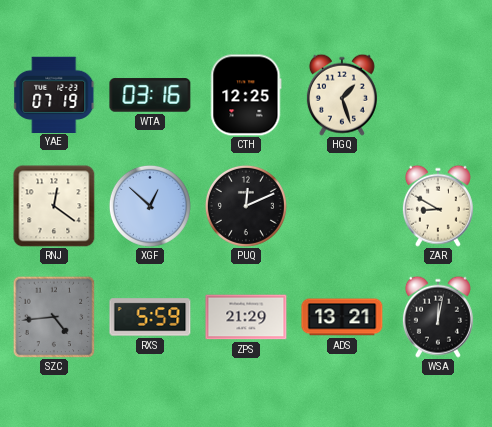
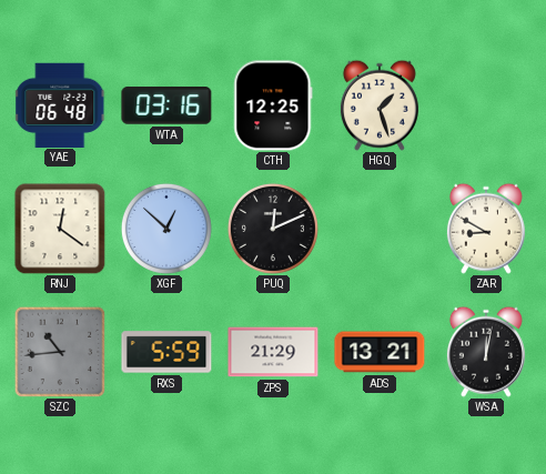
YAE: 07:19 -> 06:48
SZC: 4:44 -> 10:44
